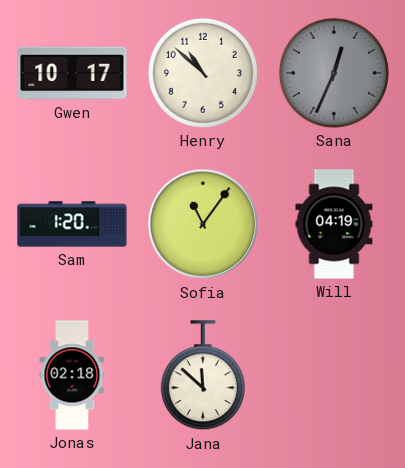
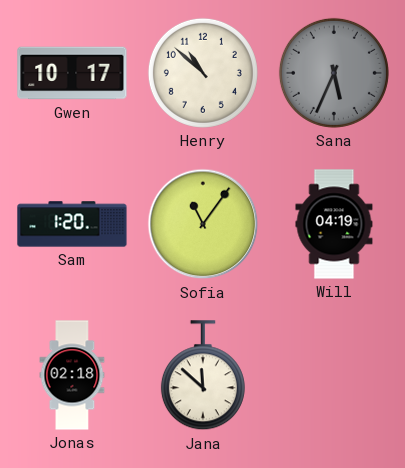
Sana: 12:34 -> 5:34
